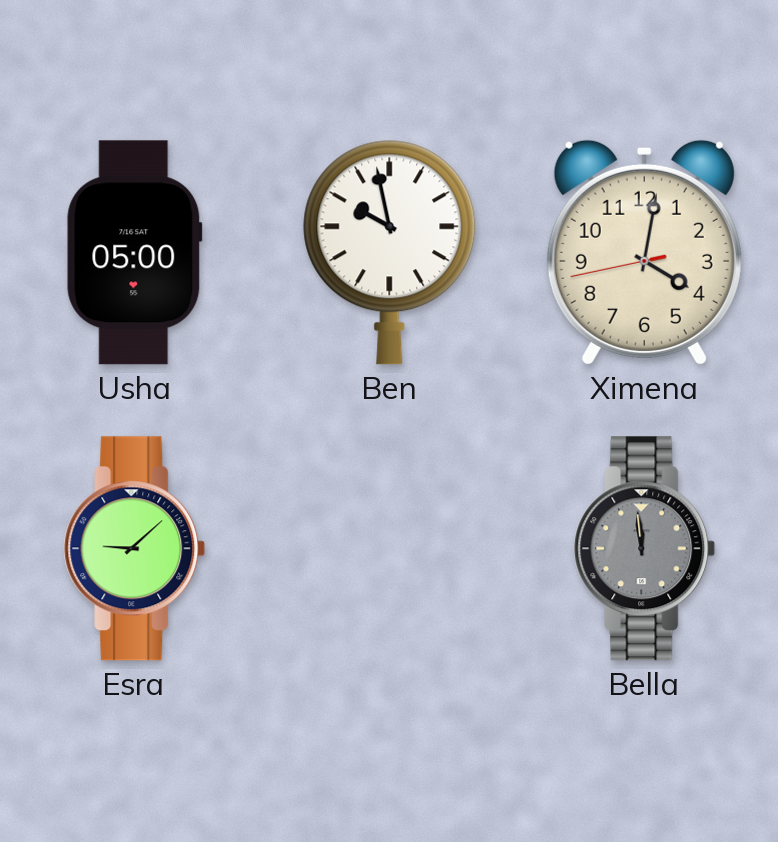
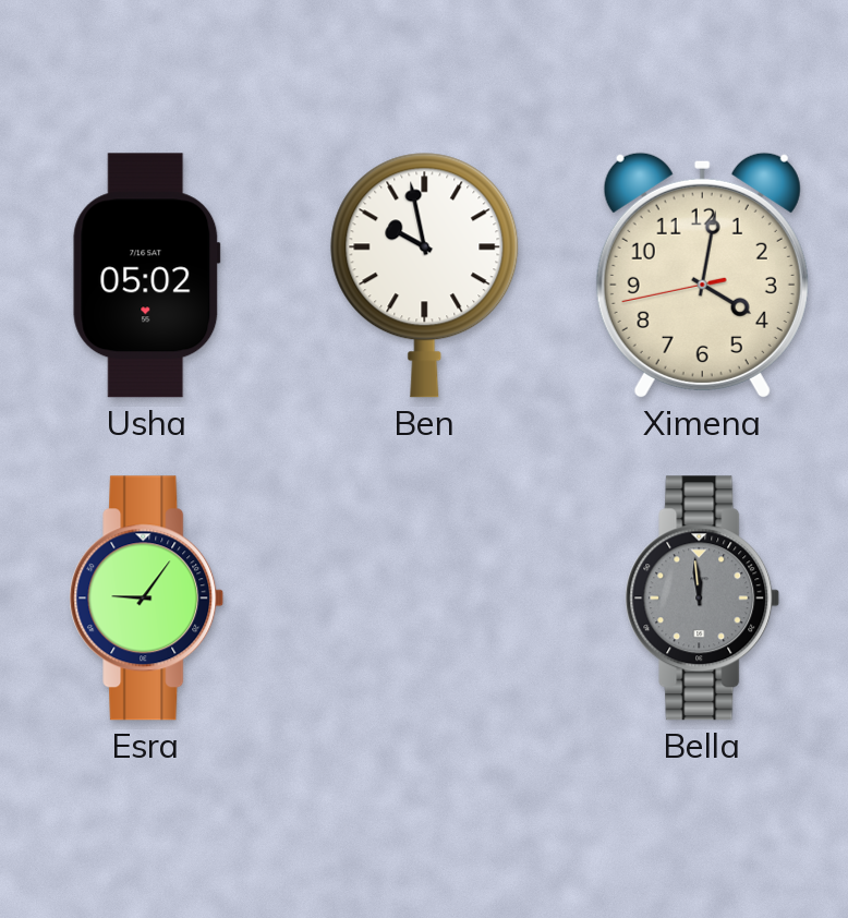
Usha: 05:00 -> 05:02
Esra: 9:08 -> 9:06
